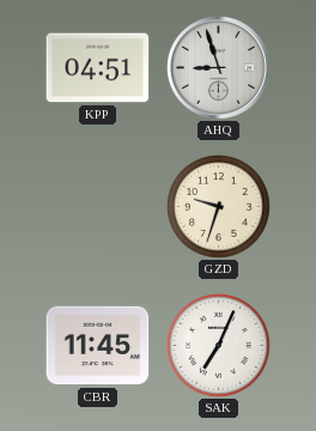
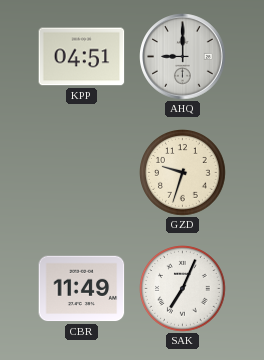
AHQ: 8:57 -> 9:00
CBR: 11:45 -> 11:49
